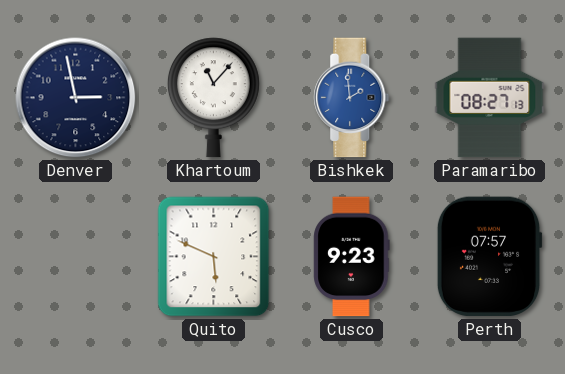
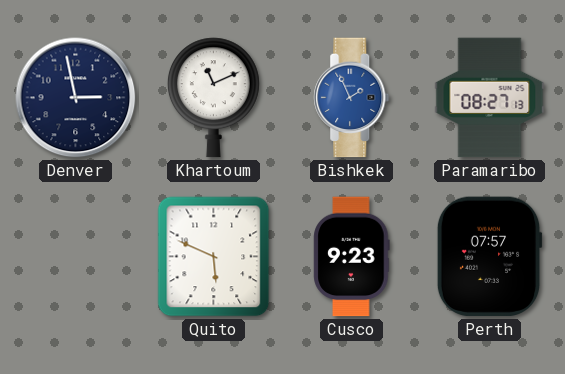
Khartoum: 11:07 -> 11:11
Bishkek: 1:59 -> 1:56
